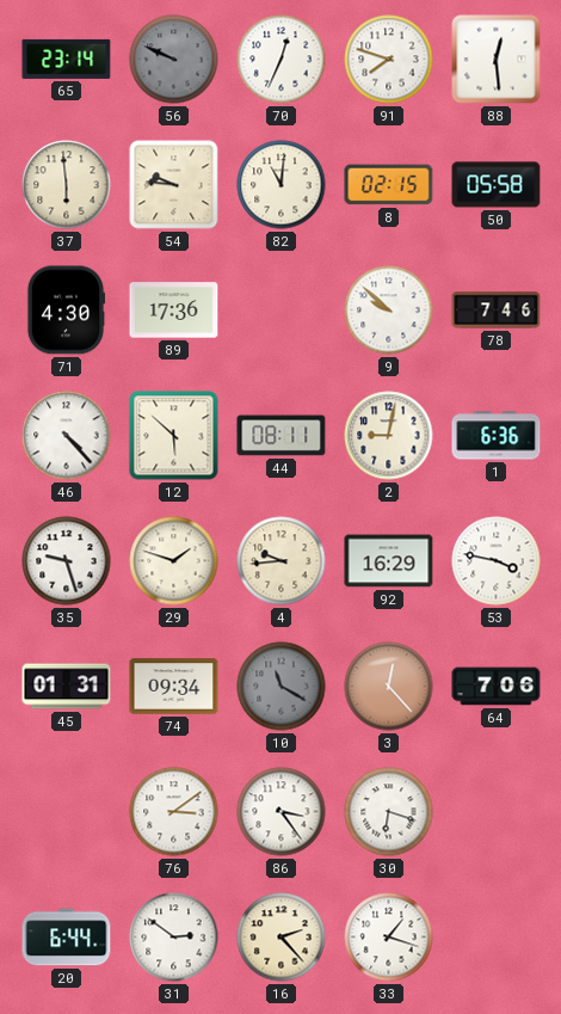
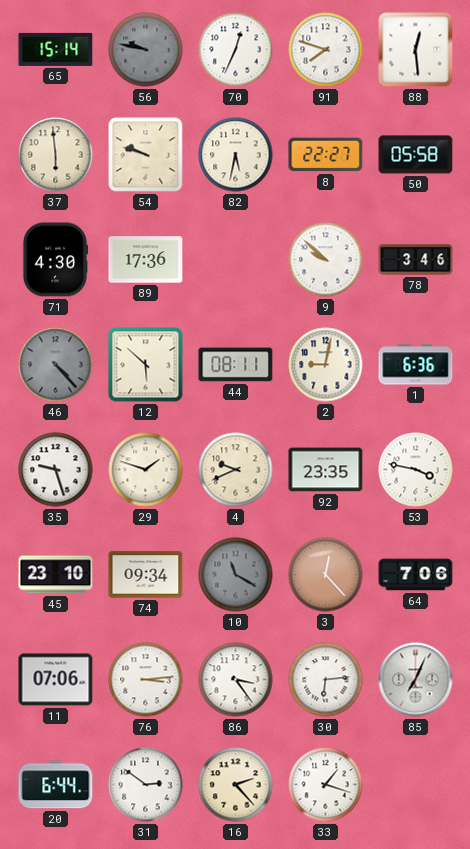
65: 23:14 -> 15:14
56: 9:49 -> 9:47
54: 9:46 -> 9:48
82: 11:01 -> 5:32
8: 02:15 -> 22:27
78: 7:46 -> 3:46
46 dial: white -> grey
4: 9:44 -> 9:41
92: 16:29 -> 23:35
45: 01:31 -> 23:10
11: none -> 07:06
76: 3:09 -> 3:14
30: 6:18 -> 6:14
85: none -> 7:04
